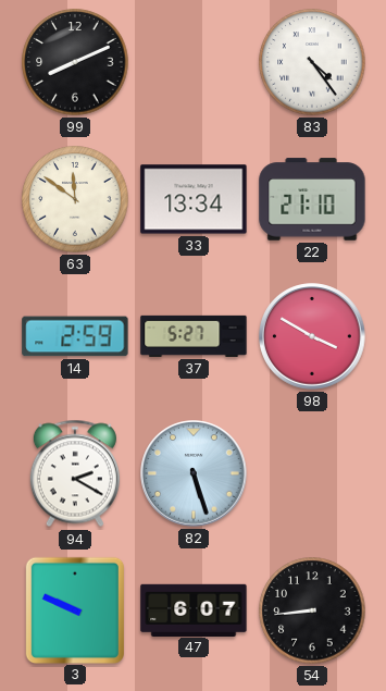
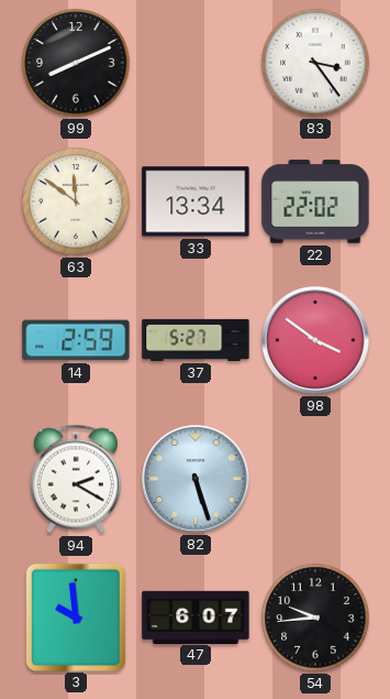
83: 4:24 -> 3:24
22: 21:10 -> 22:02
98: 3:50 -> 3:51
3: 9:49 -> 9:59
54: 8:44 -> 9:44
